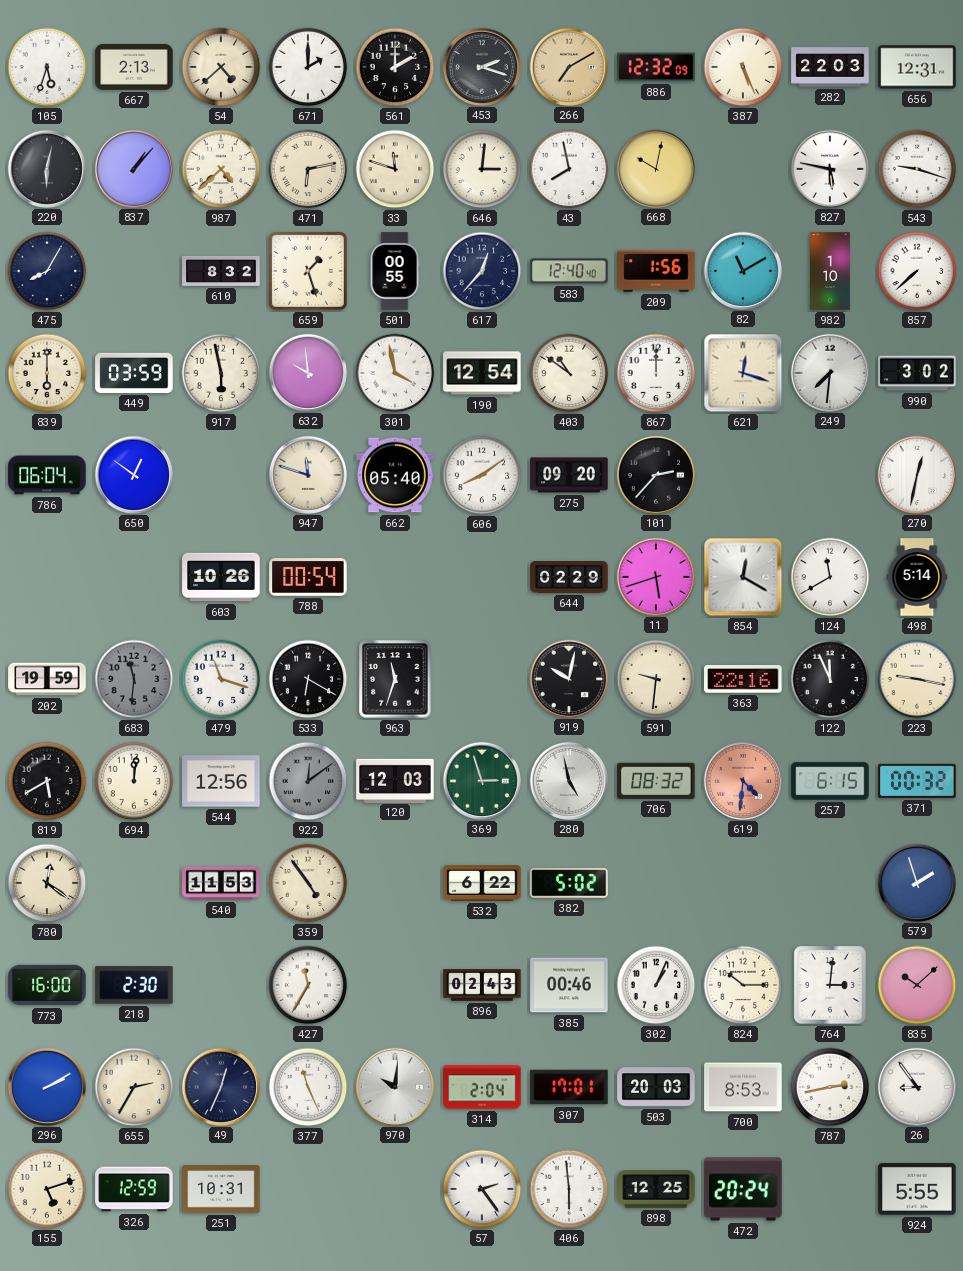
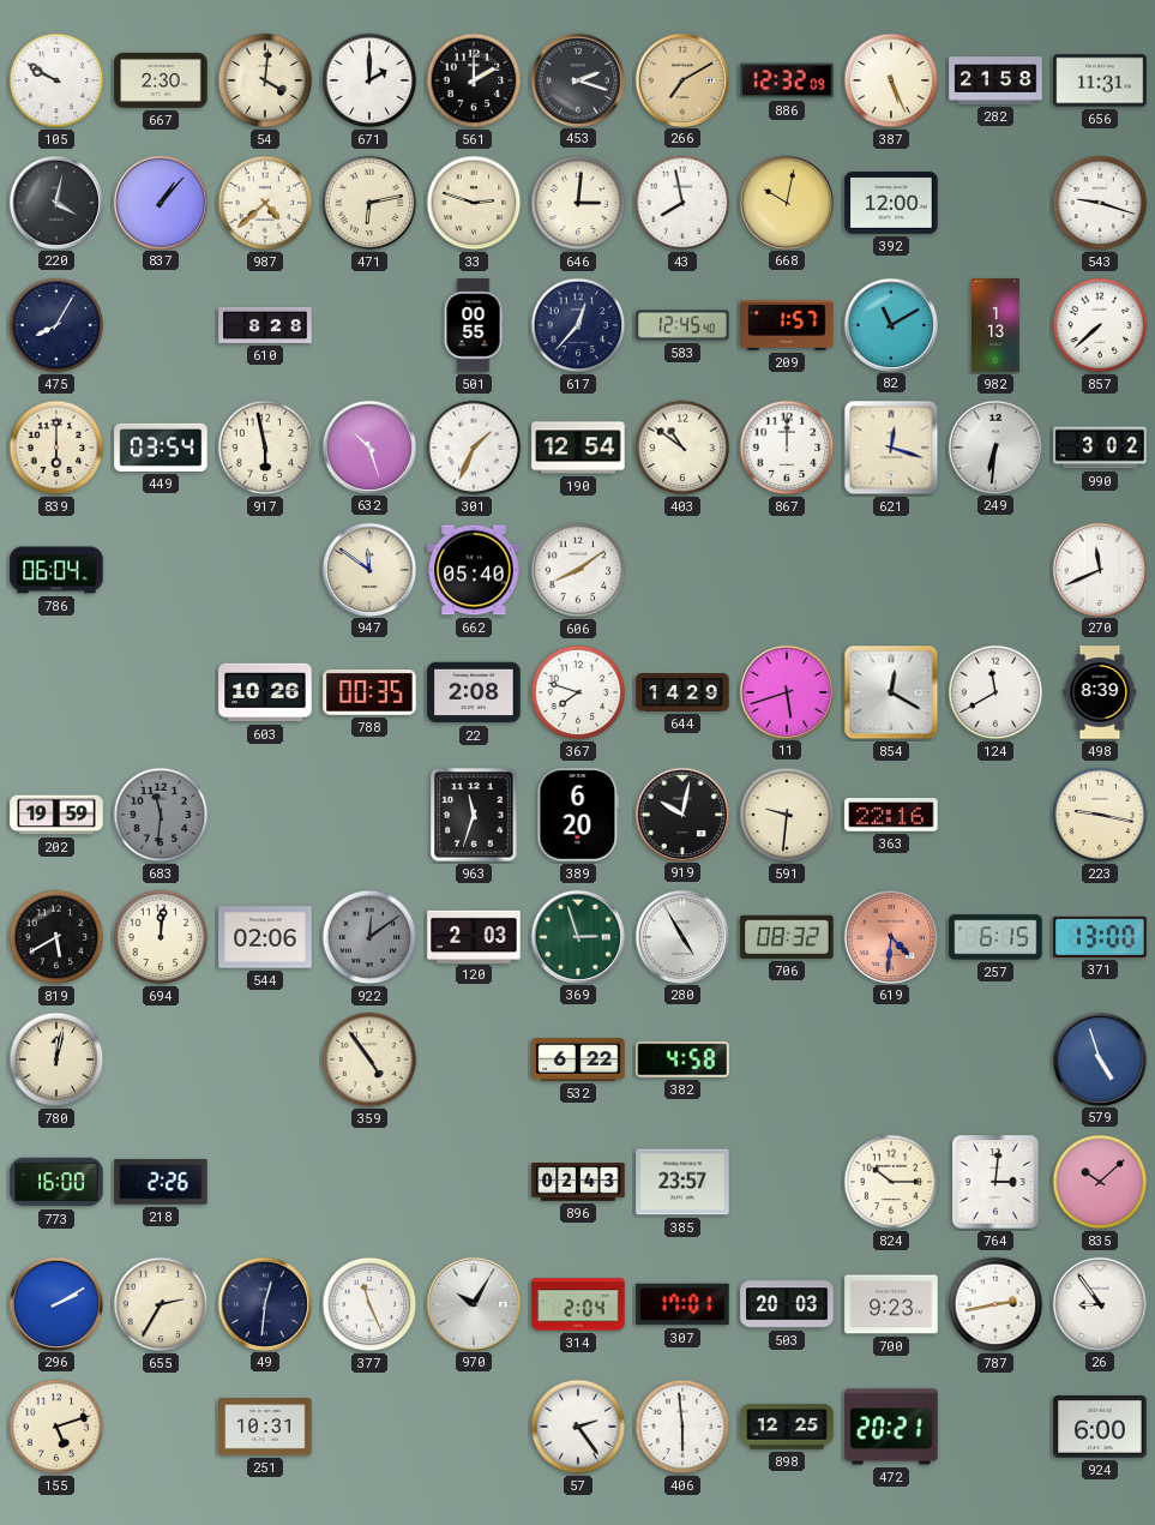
105: 5:33 -> 9:50
667: 2:13 -> 2:30
54: 4:38 -> 4:01
282: 22:03 -> 21:58
656: 12:31 -> 11:31
220: 6:02 -> 4:02
33: 11:48 -> 2:48
392: none -> 12:00
827: 5:47 -> none
610: 8:32 -> 8:28
659: 1:27 -> none
583: 12:40 -> 12:45
209: 1:56 -> 1:57
982: 1:10 -> 1:13
449: 03:59 -> 03:54
632: 9:59 -> 10:27
301: 3:58 -> 1:34
249: 7:31 -> 6:31
650: 12:51 -> none
947: 11:48 -> 11:51
275: 09:20 -> none
101: 2:37 -> none
270: 12:32 -> 11:41
788: 00:54 -> 00:35
22: none -> 2:08
367: none -> 7:48
644: 02:29 -> 14:29
498: 5:14 -> 8:39
479: 11:18 -> none
533: 6:20 -> none
389: none -> 6:20
122: 11:56 -> none
544: 12:56 -> 02:06
120: 12:03 -> 2:03
280: 4:58 -> 4:55
371: 00:32 -> 13:00
780: 12:21 -> 12:02
540: 11:53 -> none
382: 5:02 -> 4:58
579: 1:57 -> 4:57
218: 2:30 -> 2:26
427: 11:35 -> none
385: 00:46 -> 23:57
302: 1:04 -> none
49: 12:34 -> 12:31
970: 10:01 -> 10:05
700: 8:53 -> 9:23
326: 12:59 -> none
472: 20:24 -> 20:21
924: 5:55 -> 6:00
